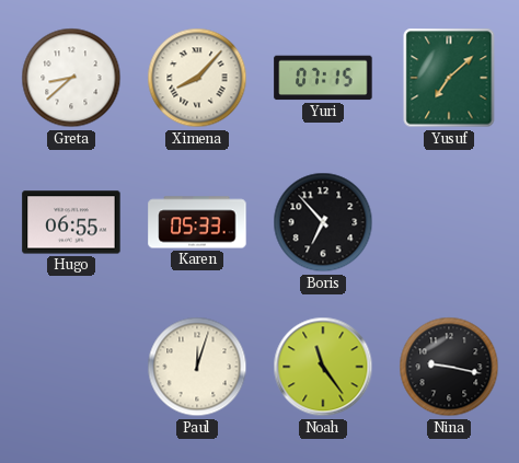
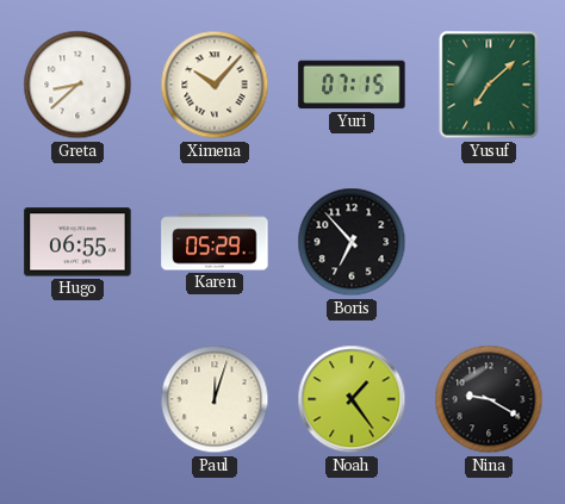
Ximena: 8:07 -> 10:07
Karen: 05:33 -> 05:29
Noah: 11:24 -> 1:24
Nina: 9:17 -> 9:20
